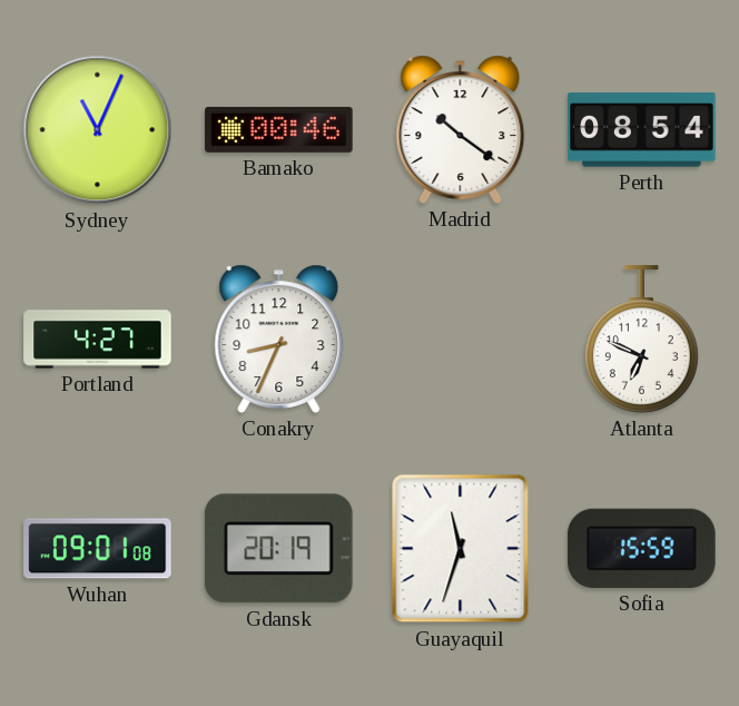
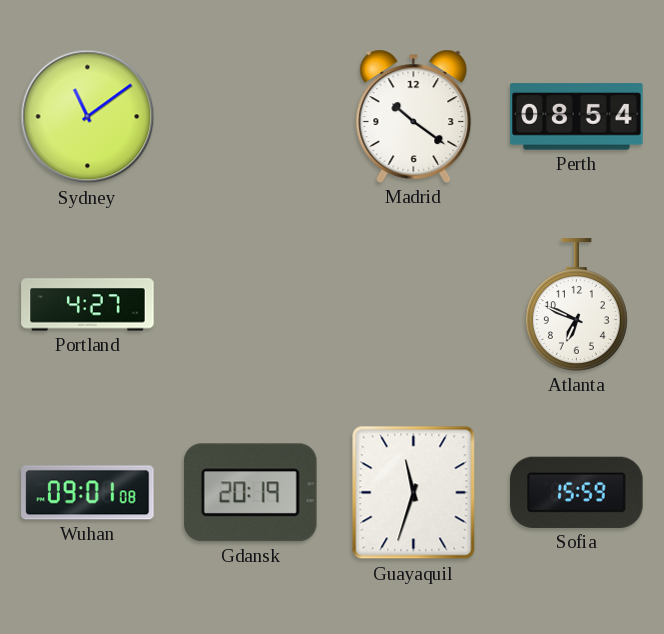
Sydney: 11:04 -> 11:09
Bamako: 00:46 -> none
Conakry: 8:34 -> none
